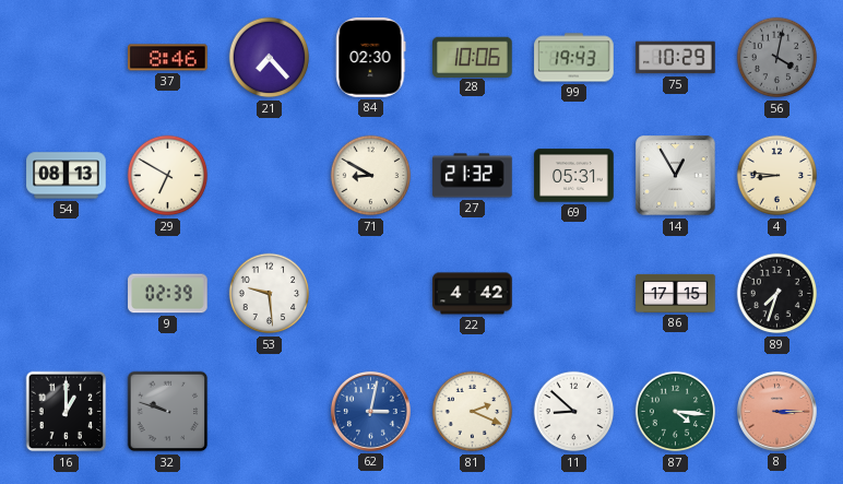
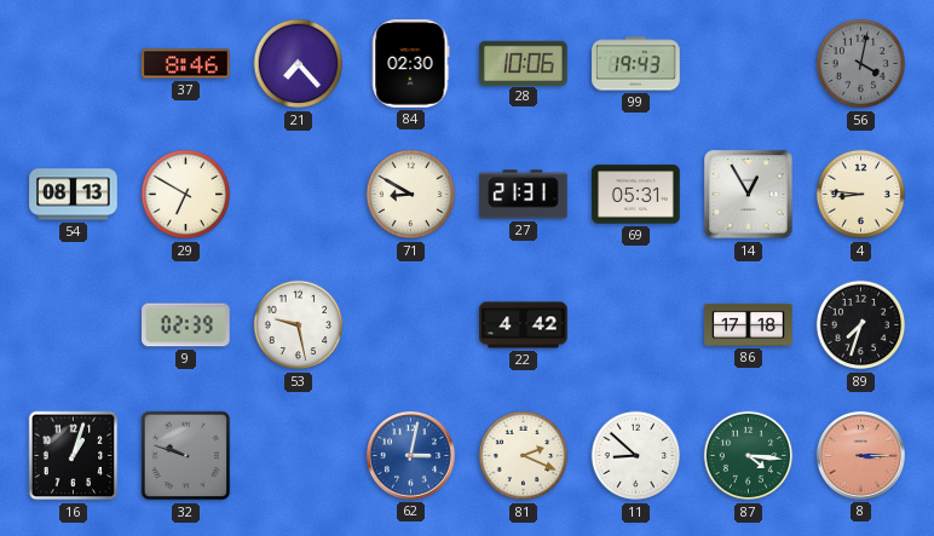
75: 10:29 -> none
27: 21:32 -> 21:31
53: 9:29 -> 9:28
86: 17:15 -> 17:18
16: 1:00 -> 1:03
